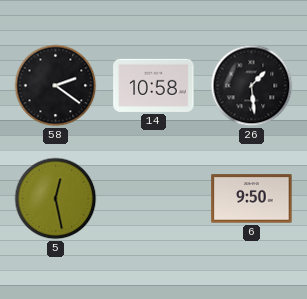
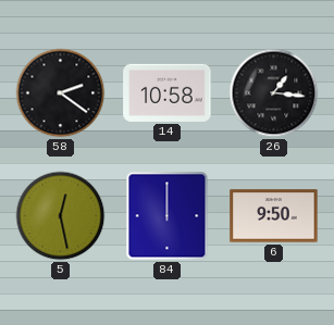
26: 1:29 -> 1:16
84: none -> 12:00
